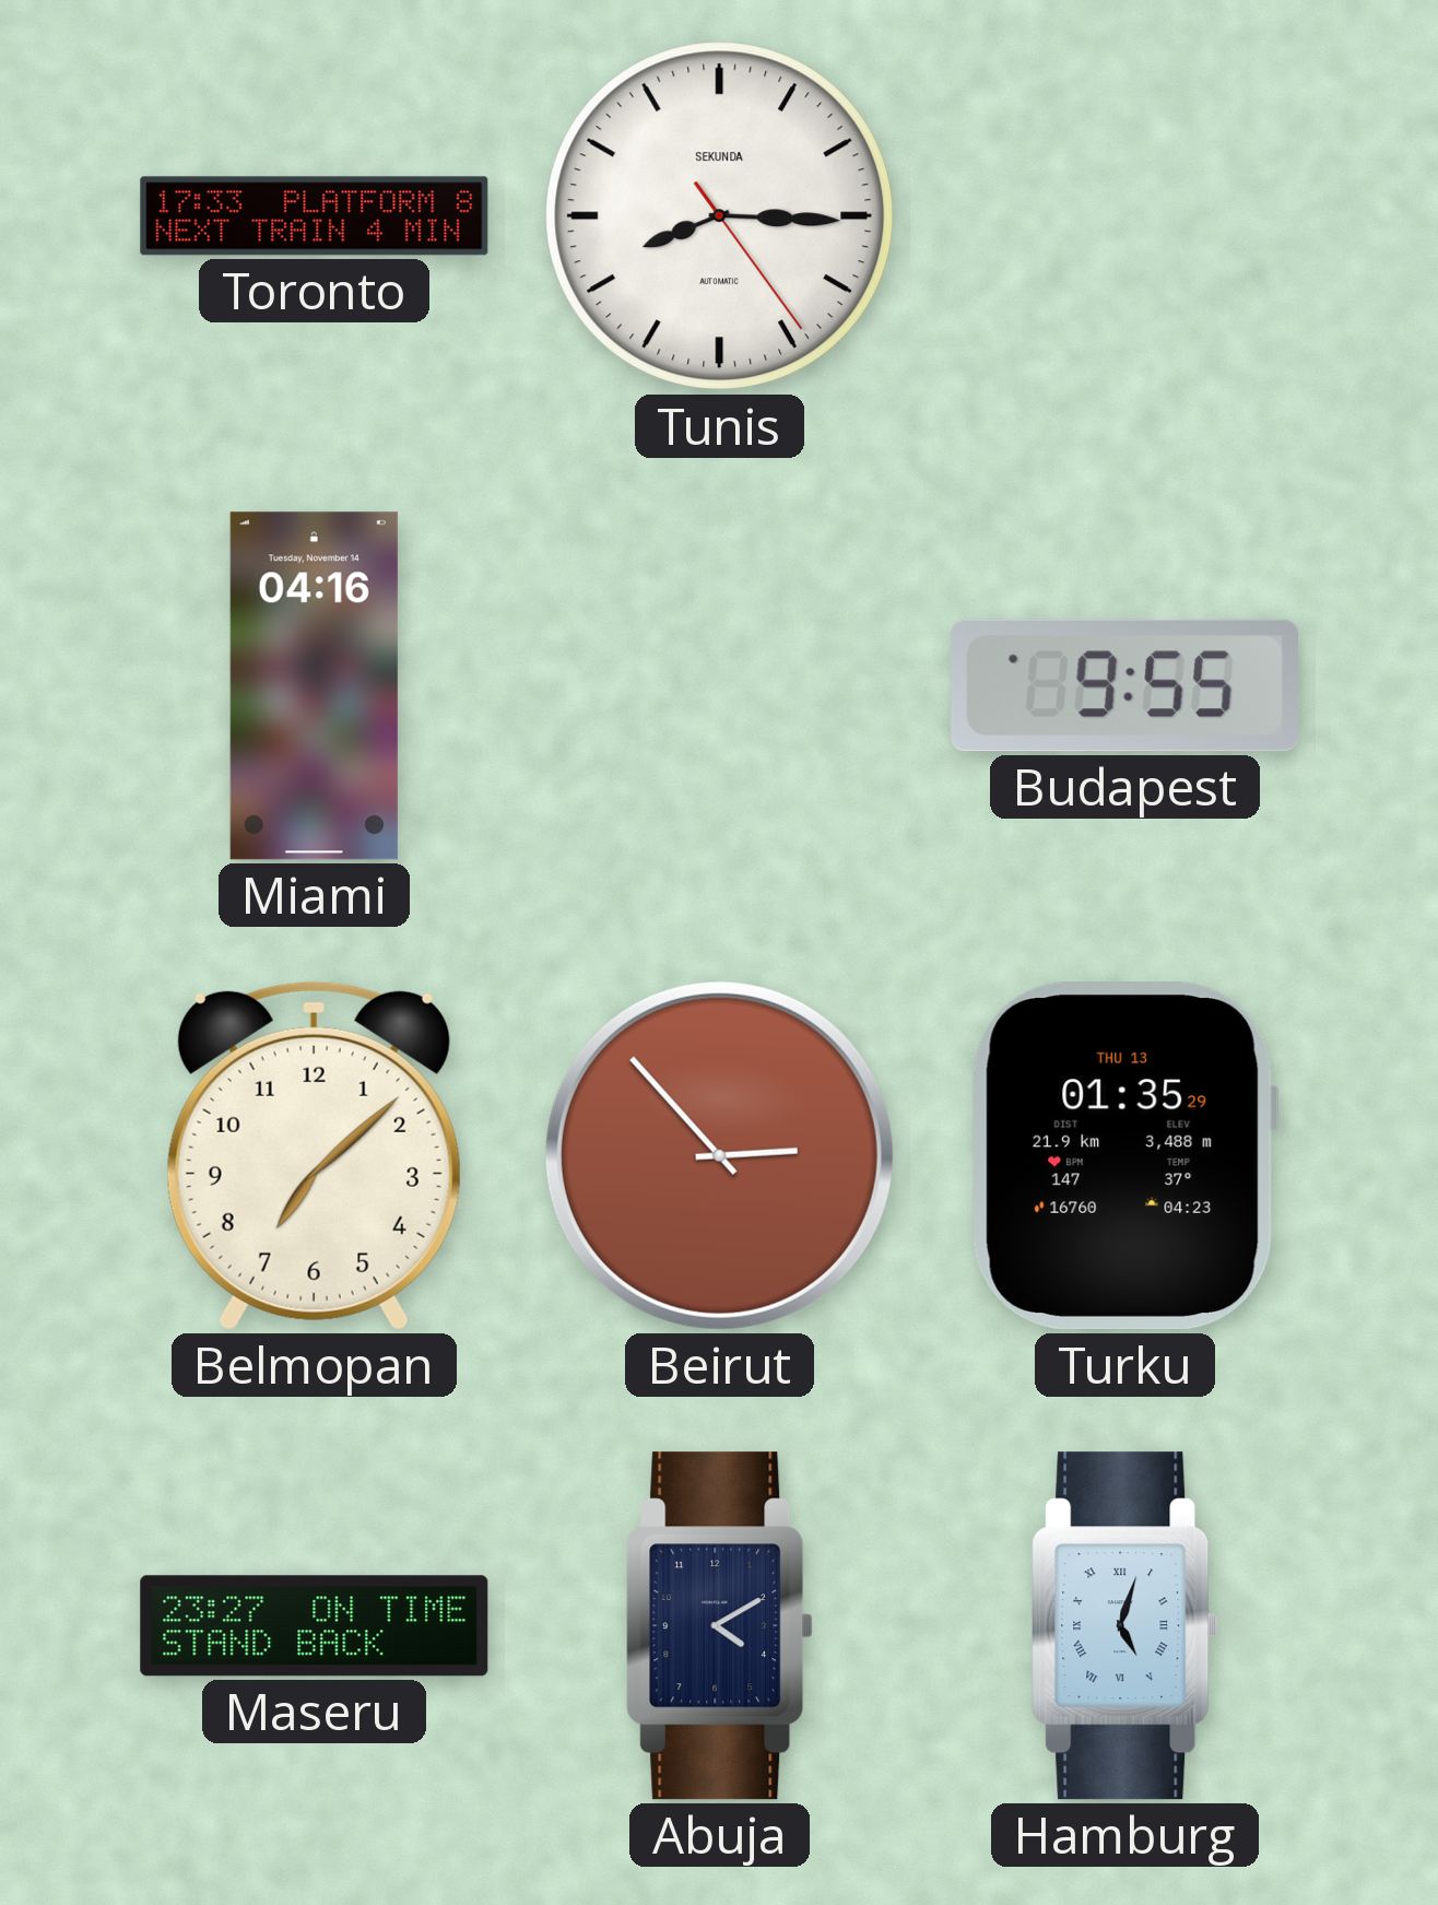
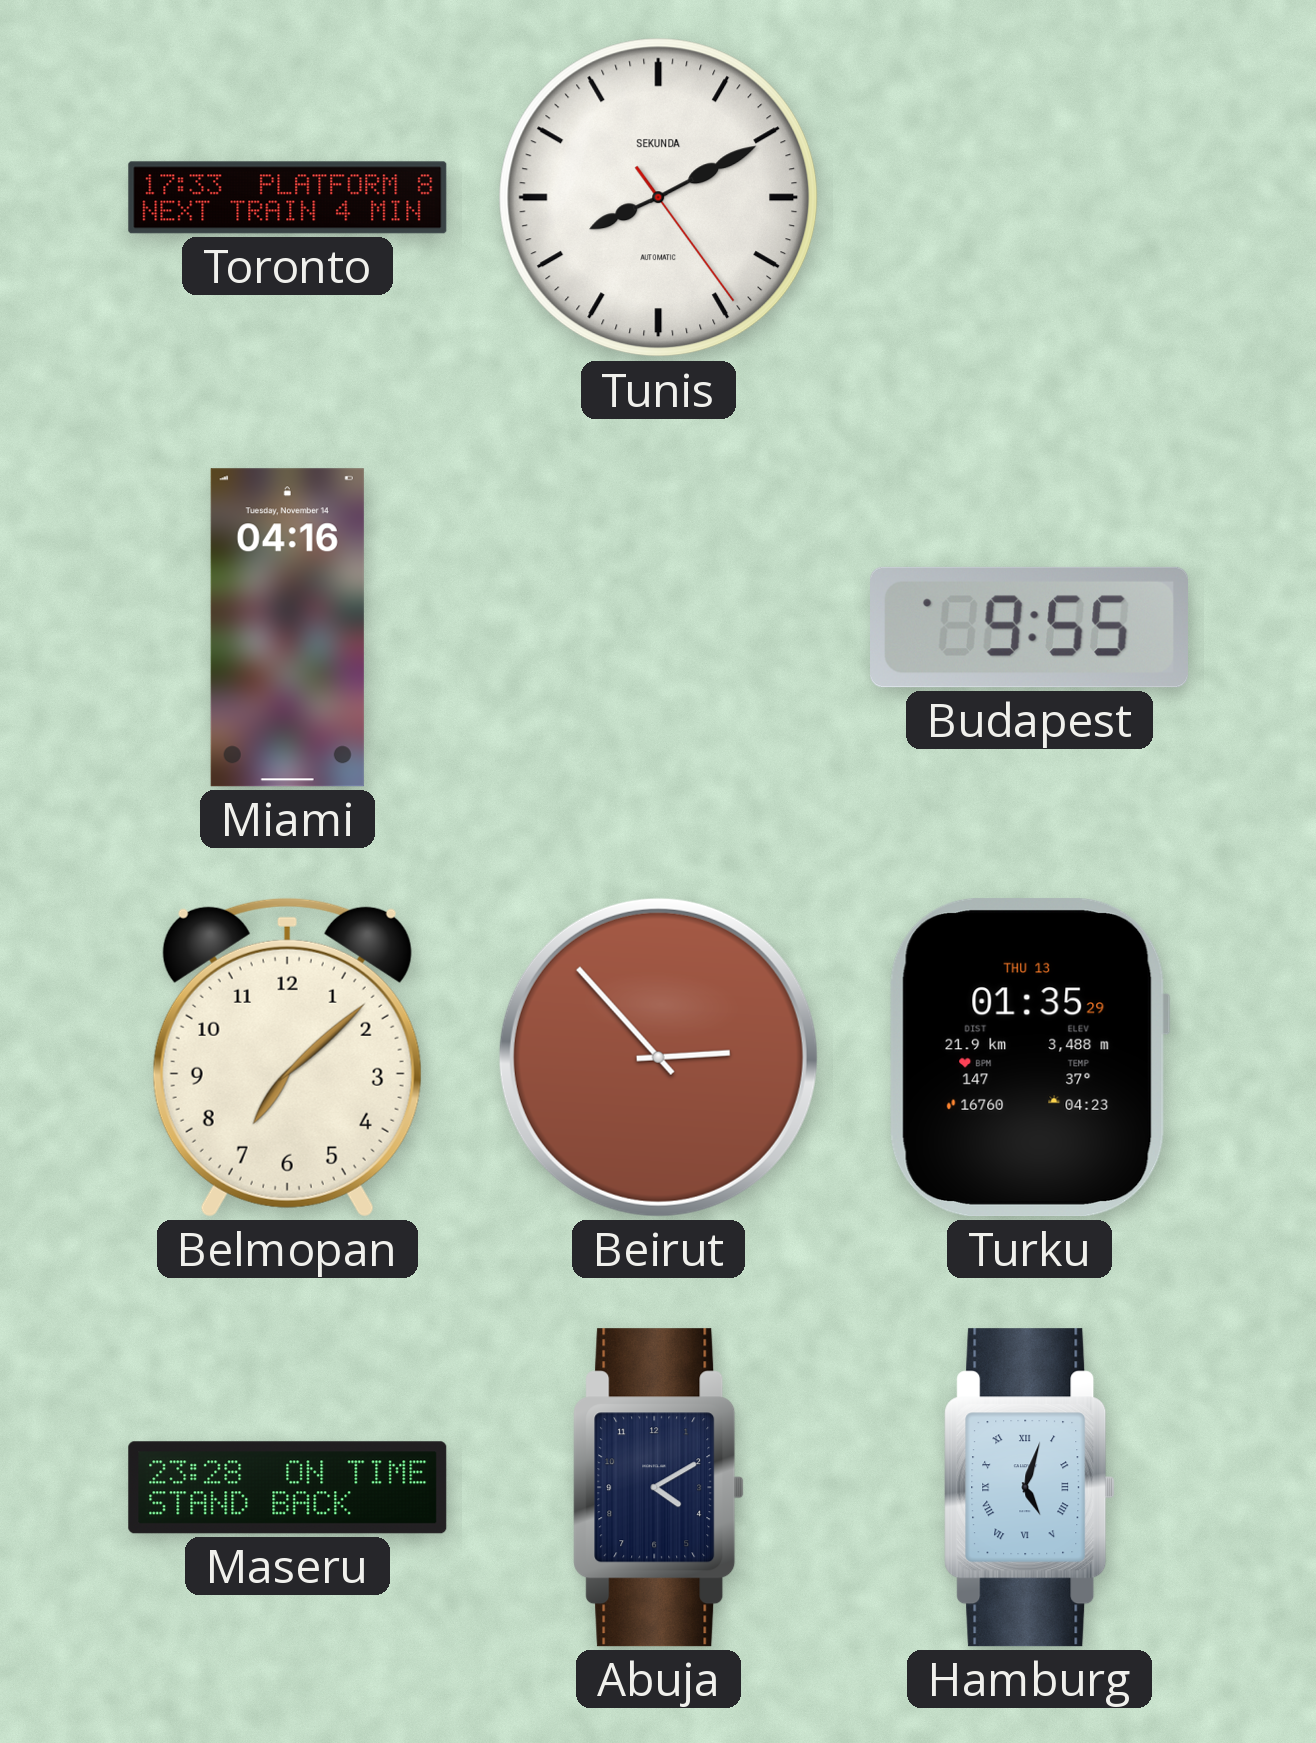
Tunis: 8:15 -> 8:10
Maseru: 23:27 -> 23:28
